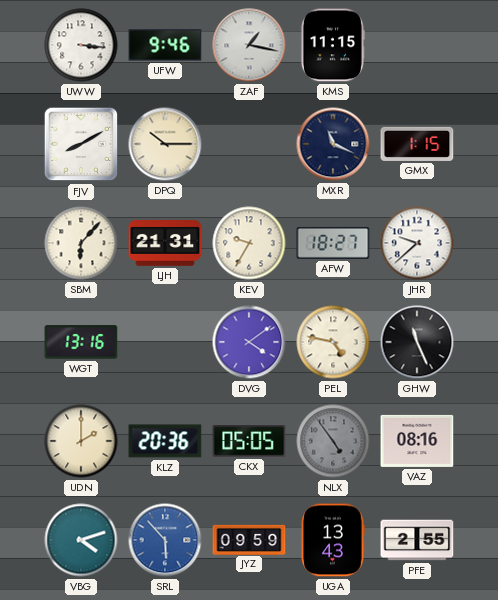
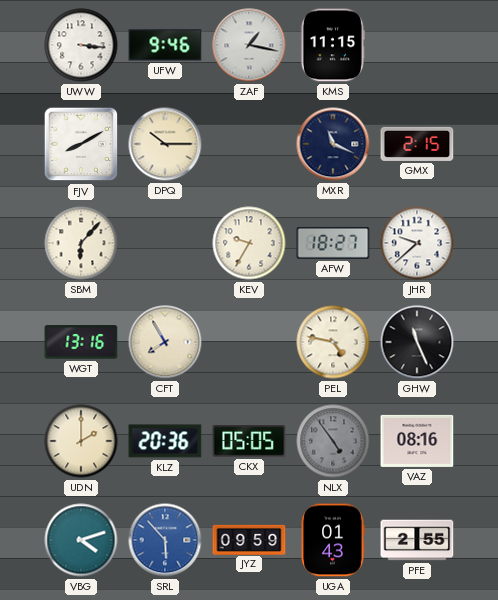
GMX: 1:15 -> 2:15
LJH: 21:31 -> none
CFT: none -> 7:55
DVG: 4:09 -> none
UGA: 13:43 -> 01:43
